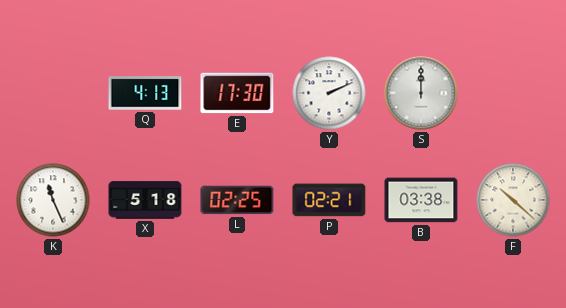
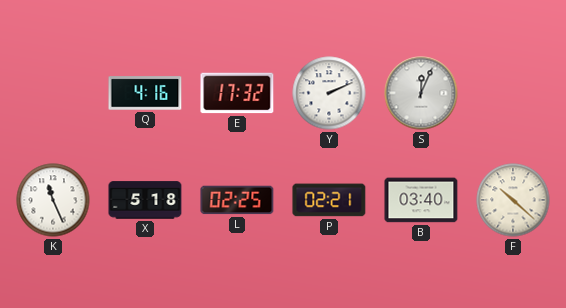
Q: 4:13 -> 4:16
E: 17:30 -> 17:32
S: 12:00 -> 12:04
B: 03:38 -> 03:40
